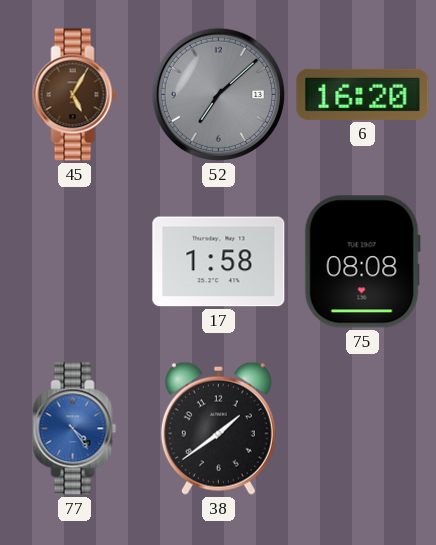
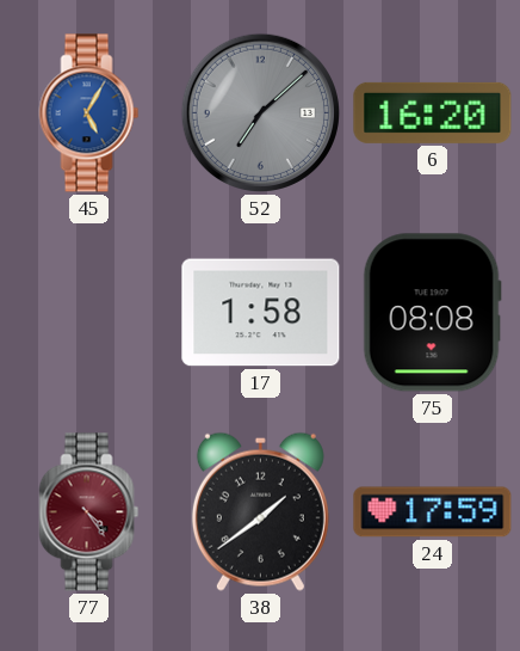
45 dial: brown -> blue
77 dial: blue -> burgundy
24: none -> 17:59
